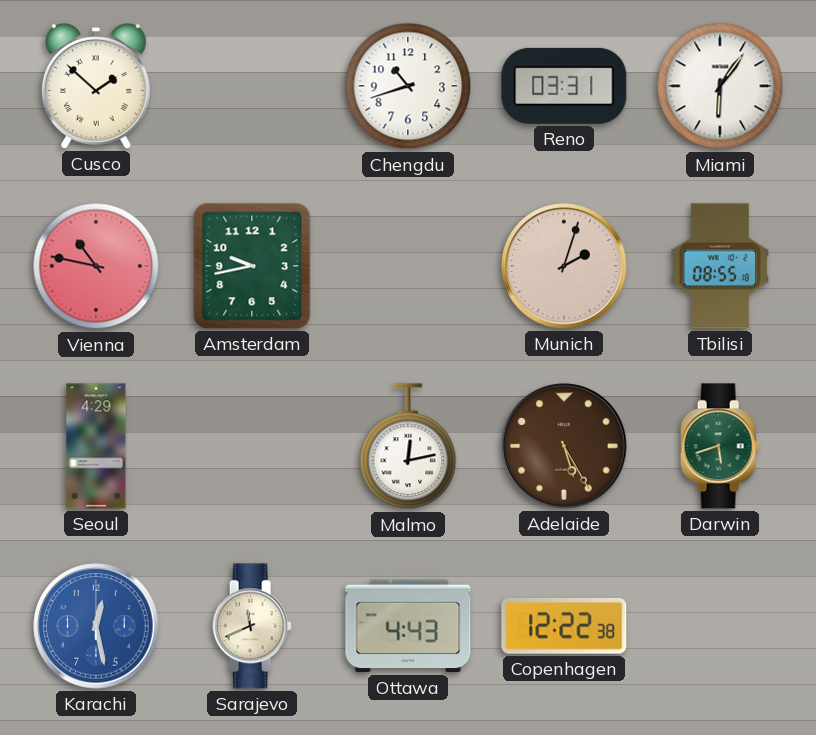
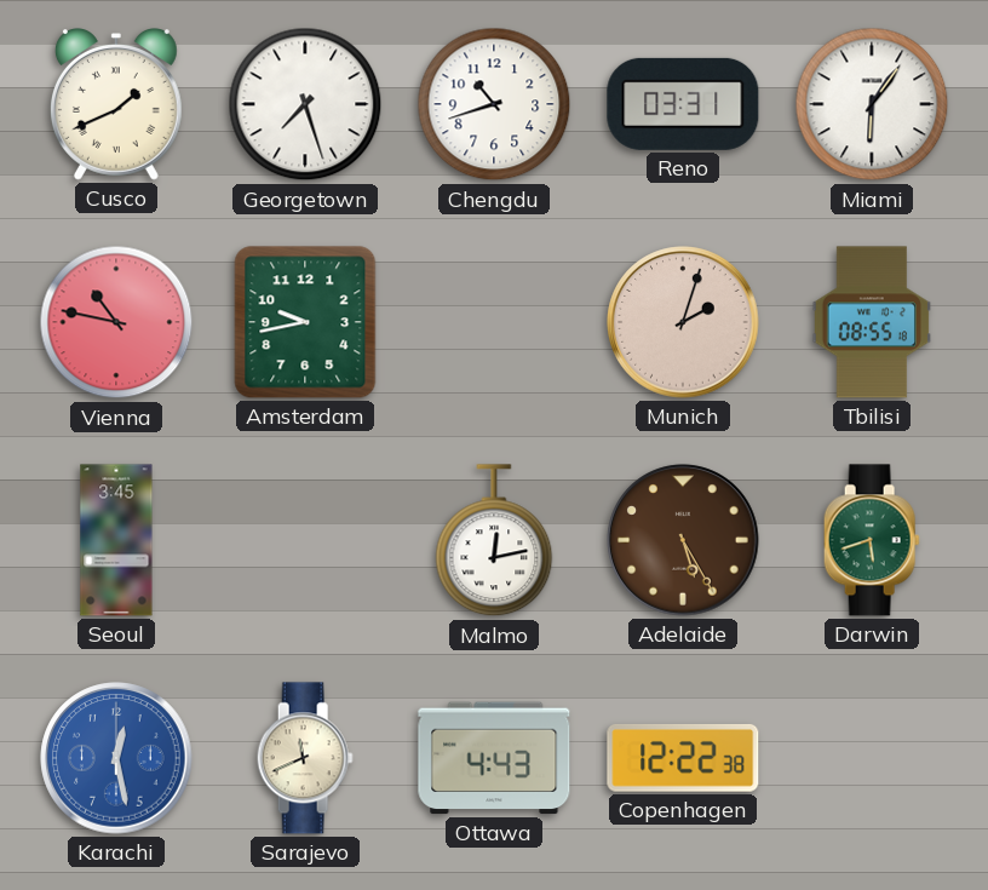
Cusco: 1:52 -> 1:41
Georgetown: none -> 7:27
Seoul: 4:29 -> 3:45
